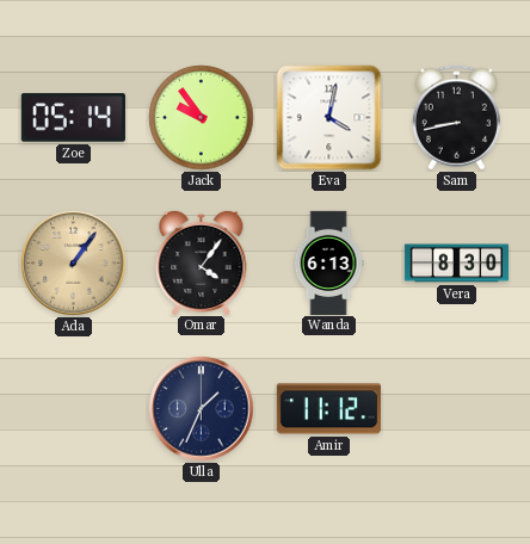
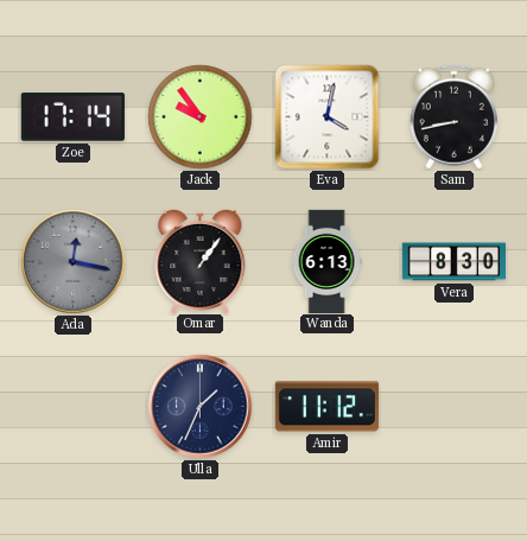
Zoe: 05:14 -> 17:14
Ada: 1:06 -> 12:17
Ada dial: champagne -> grey
Omar: 4:06 -> 1:06
